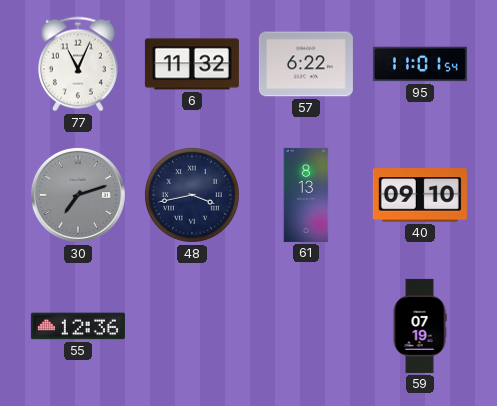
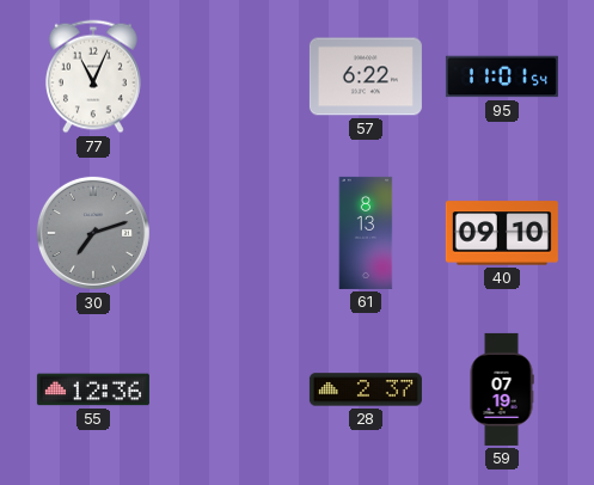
6: 11:32 -> none
48: 3:43 -> none
28: none -> 2:37
